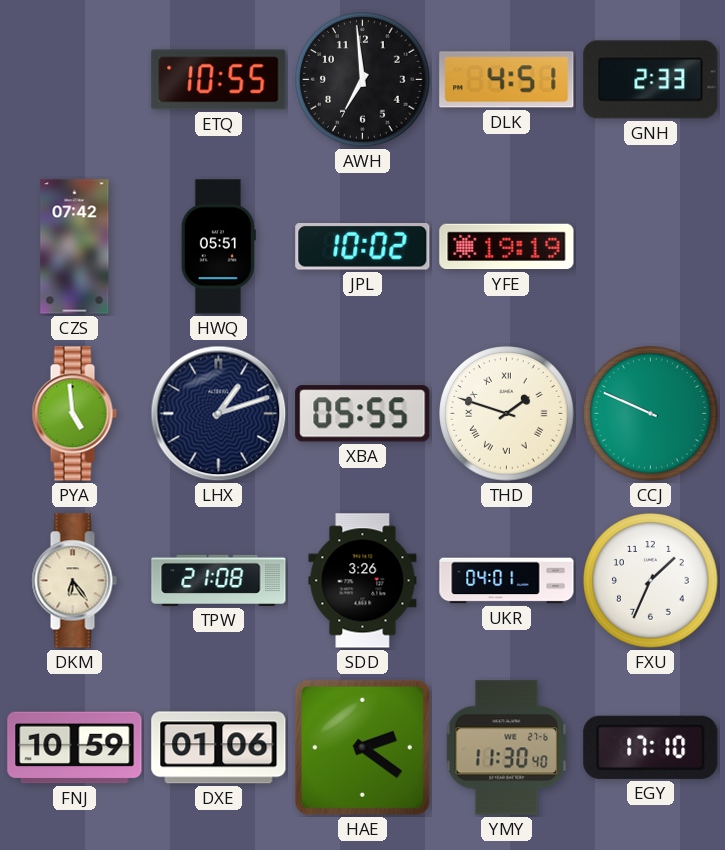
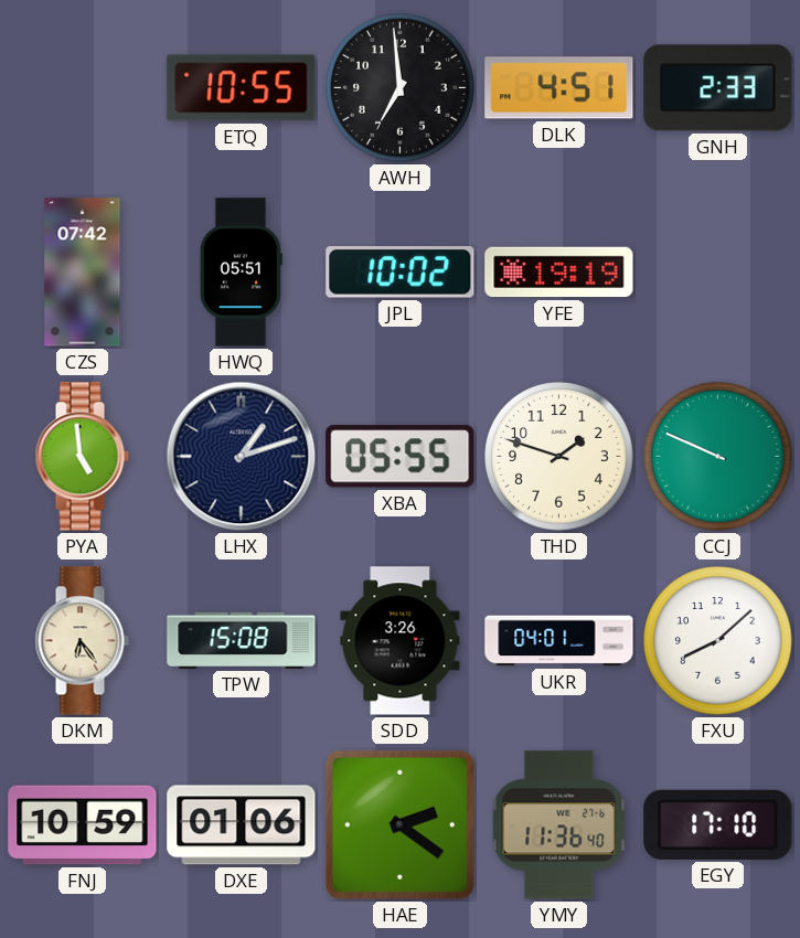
THD numerals: Roman -> Arabic
TPW: 21:08 -> 15:08
FXU: 1:34 -> 8:08
YMY: 11:30 -> 11:36
